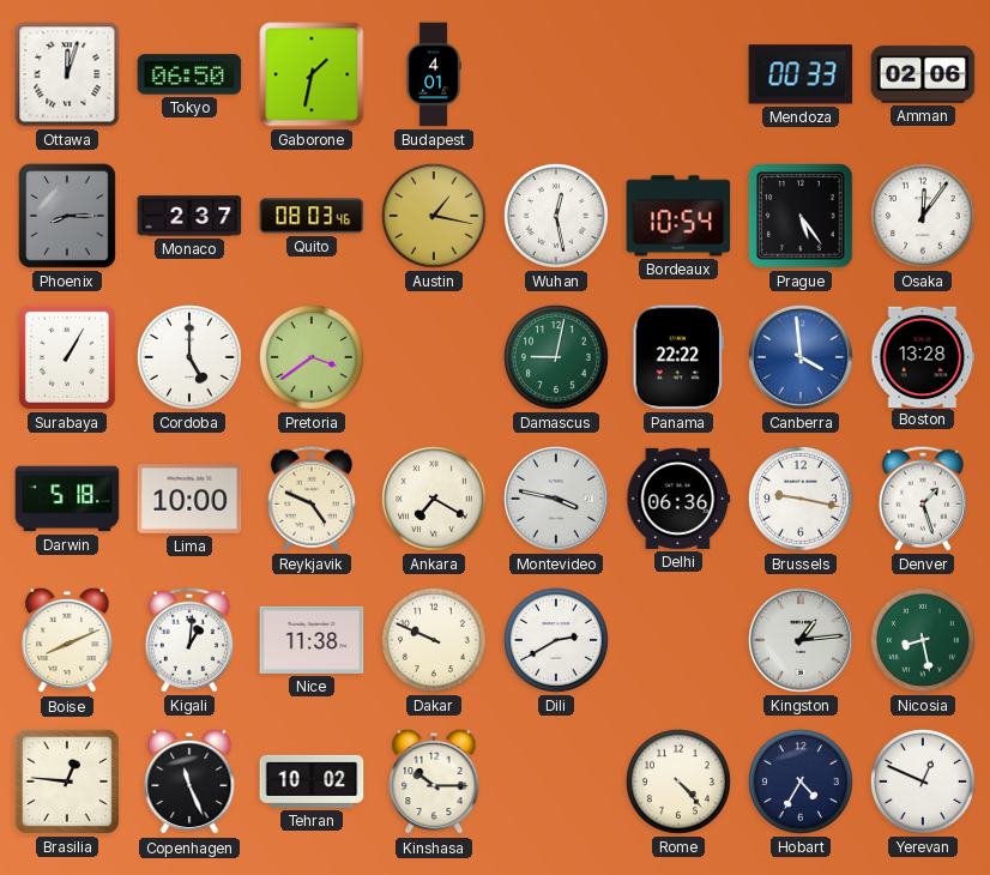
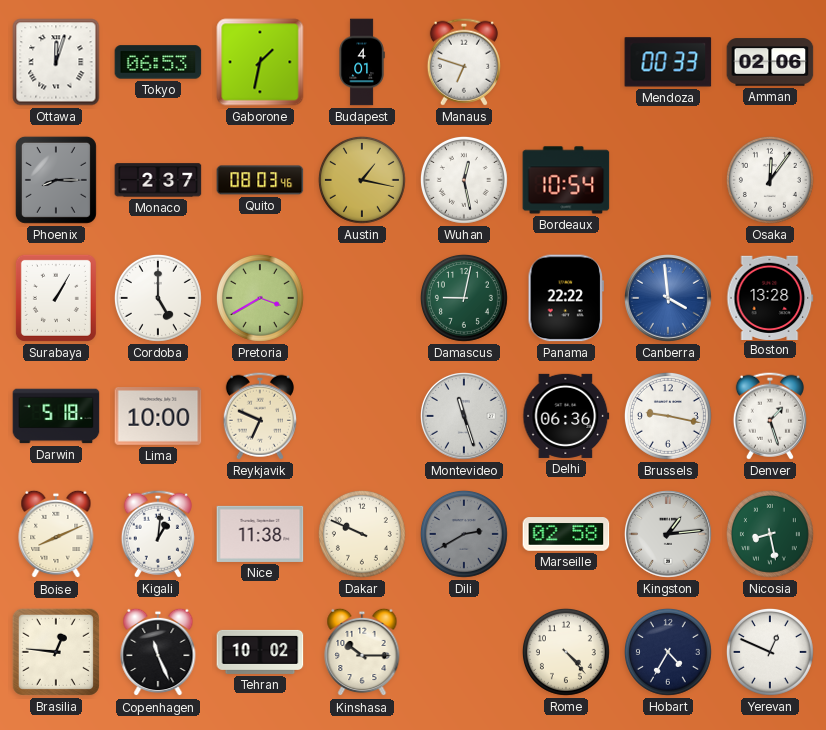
Tokyo: 06:50 -> 06:53
Manaus: none -> 6:48
Prague: 5:24 -> none
Pretoria: 3:39 -> 3:40
Reykjavik: 4:49 -> 6:49
Ankara: 7:20 -> none
Montevideo: 3:47 -> 11:27
Dili dial: white -> grey
Marseille: none -> 02:58
